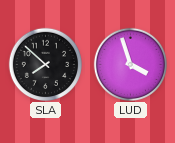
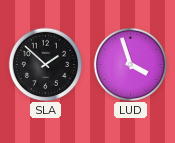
SLA: 7:52 -> 1:52
